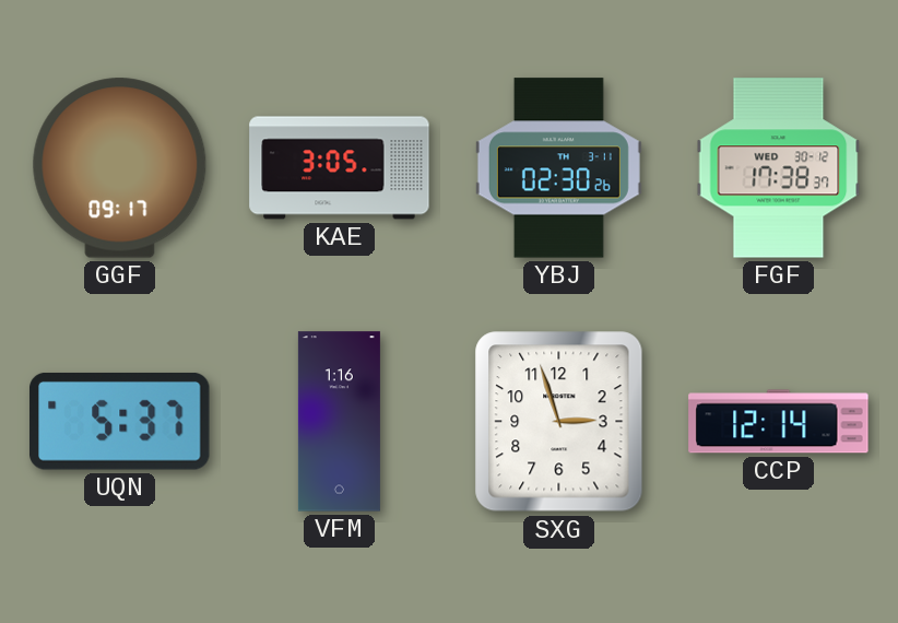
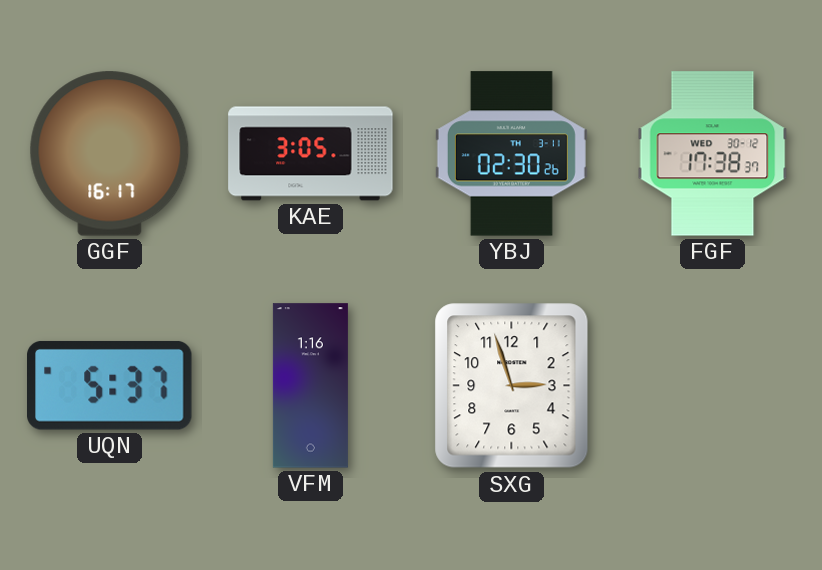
GGF: 09:17 -> 16:17
CCP: 12:14 -> none
